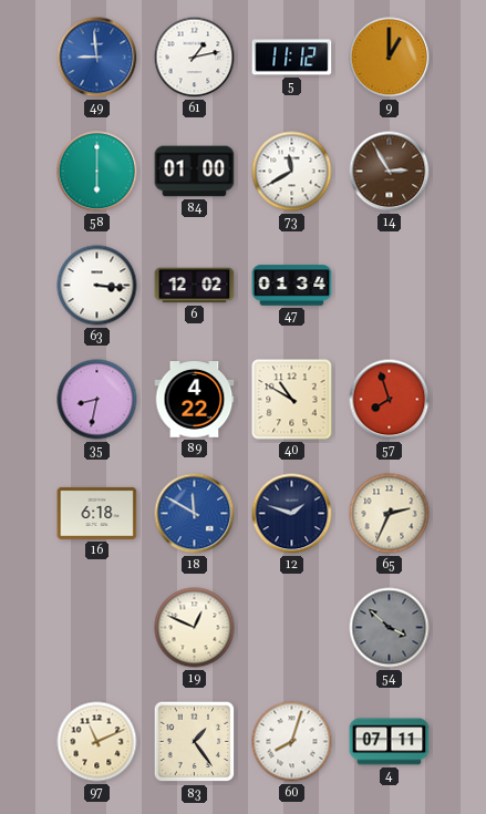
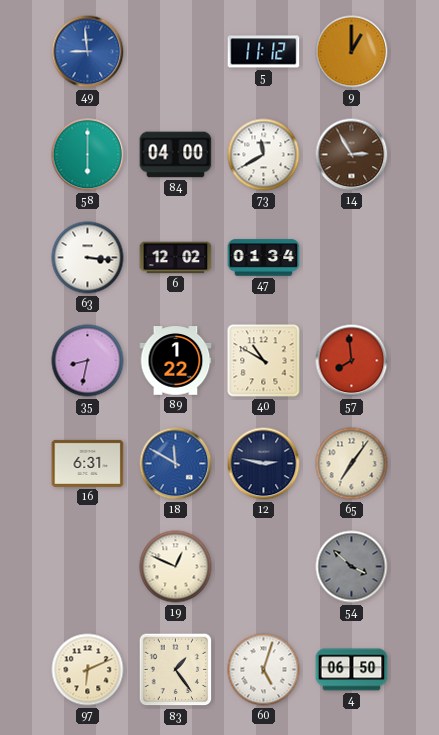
61: 1:13 -> none
84: 01:00 -> 04:00
89: 4:22 -> 1:22
57: 7:57 -> 7:59
16: 6:18 -> 6:31
12: 1:48 -> 2:47
65: 2:34 -> 7:06
97: 11:11 -> 6:11
60: 8:03 -> 5:03
4: 07:11 -> 06:50
